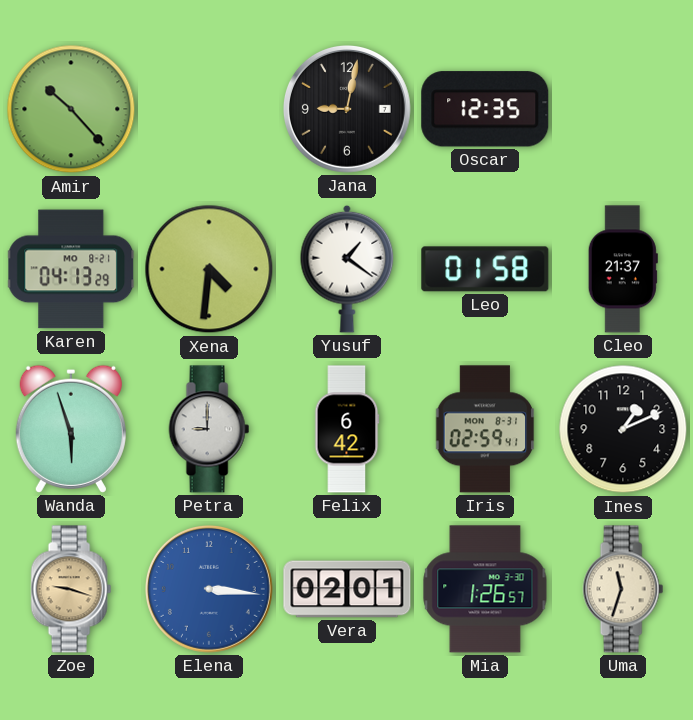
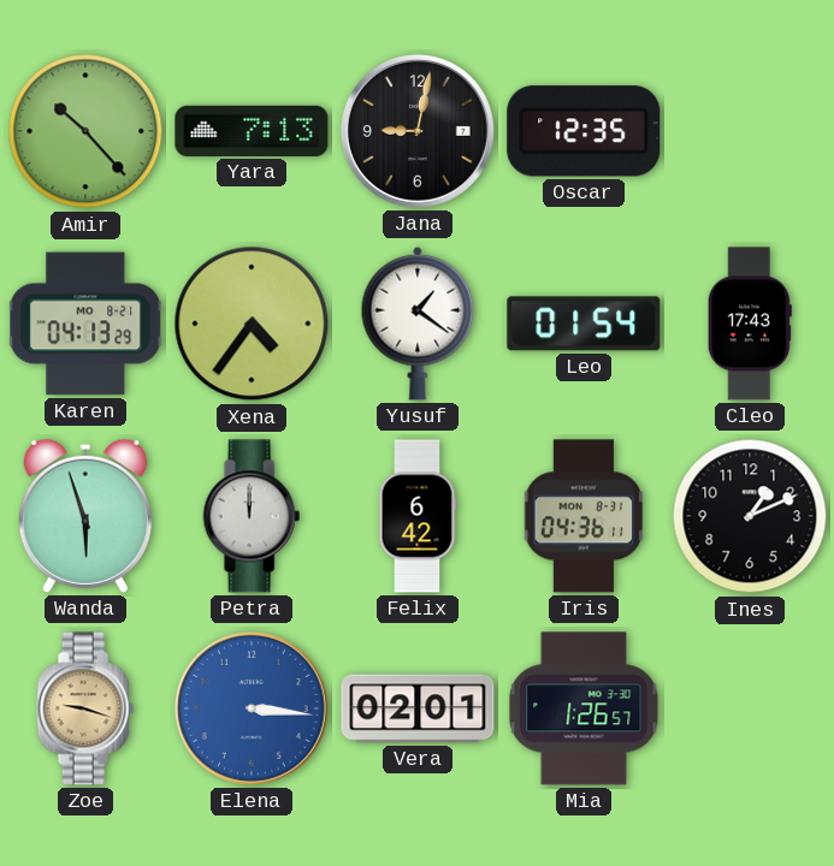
Yara: none -> 7:13
Xena: 4:31 -> 4:36
Leo: 01:58 -> 01:54
Cleo: 21:37 -> 17:43
Petra: 9:00 -> 12:00
Iris: 02:59 -> 04:36
Uma: 11:33 -> none
